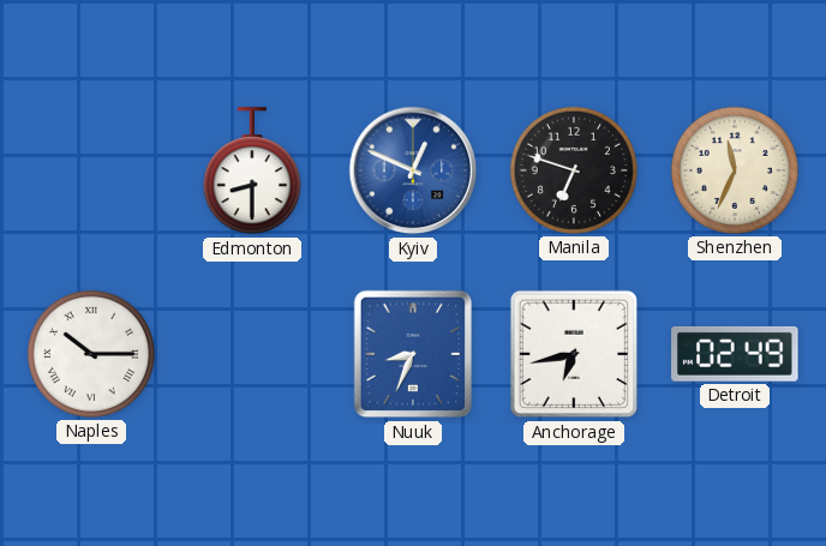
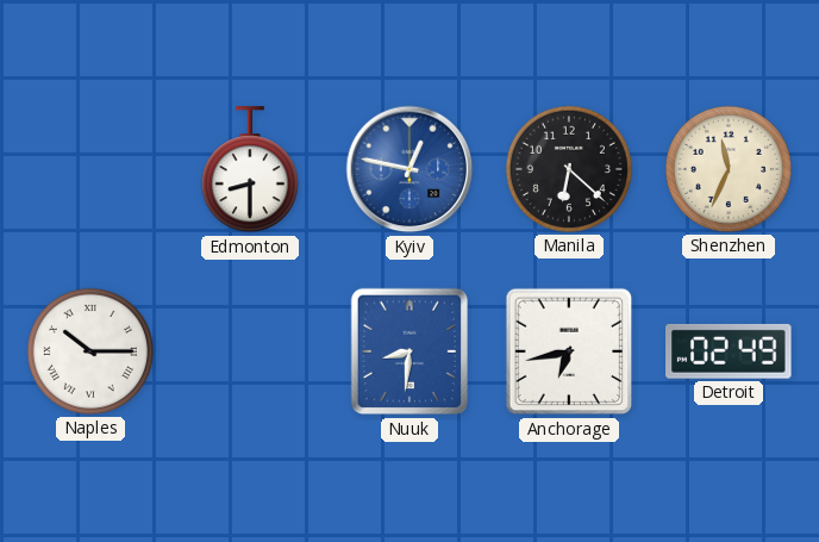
Kyiv: 12:49 -> 12:47
Manila: 6:48 -> 6:22
Nuuk: 8:34 -> 8:31
